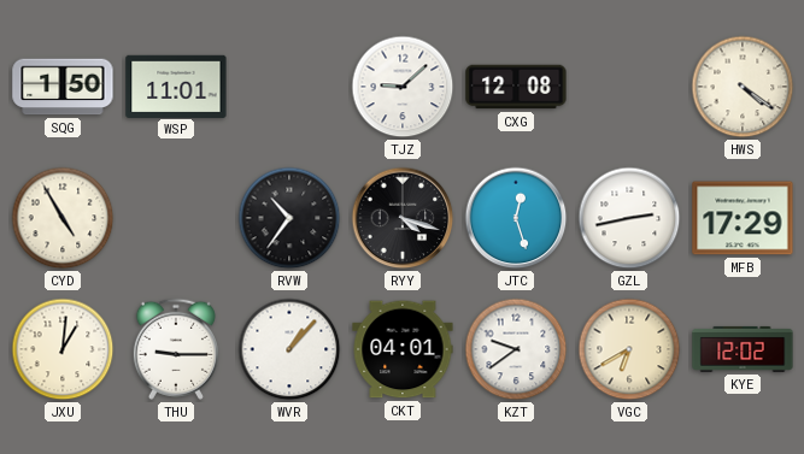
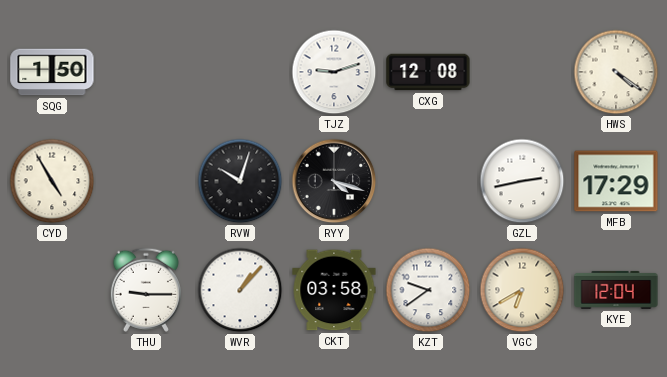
WSP: 11:01 -> none
TJZ: 9:08 -> 9:12
RVW: 10:36 -> 10:03
JTC: 12:27 -> none
JXU: 1:01 -> none
CKT: 04:01 -> 03:58
KYE: 12:02 -> 12:04
